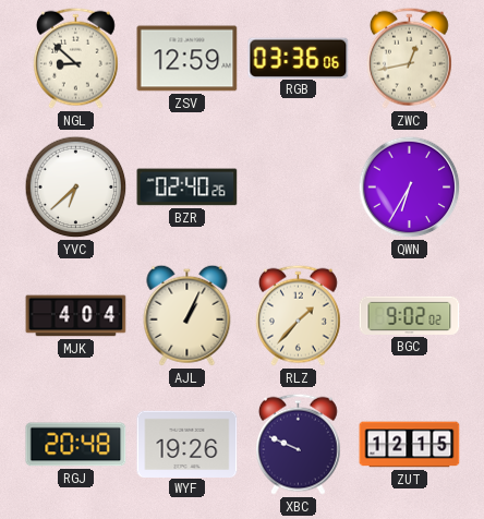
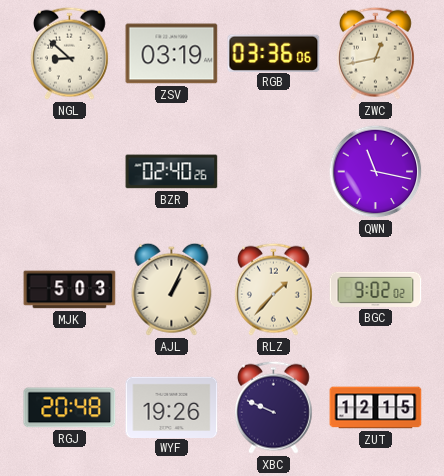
ZSV: 12:59 -> 03:19
YVC: 6:38 -> none
QWN: 6:35 -> 11:17
MJK: 4:04 -> 5:03
